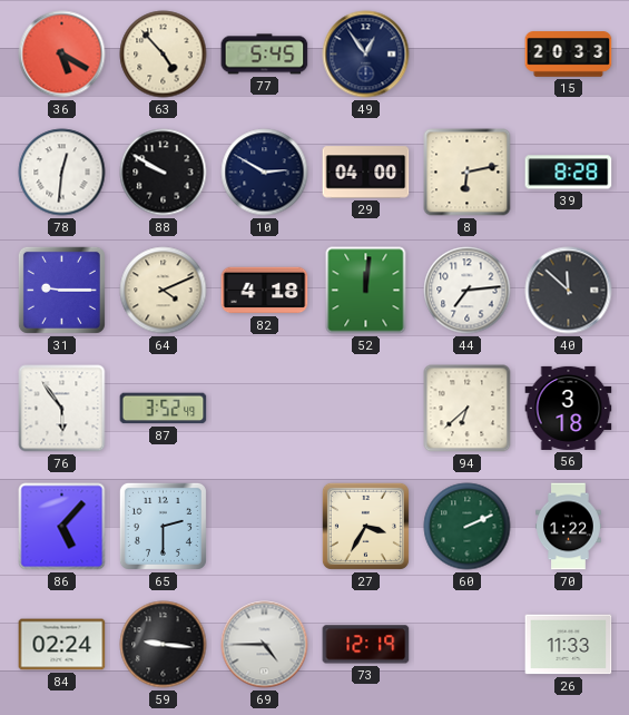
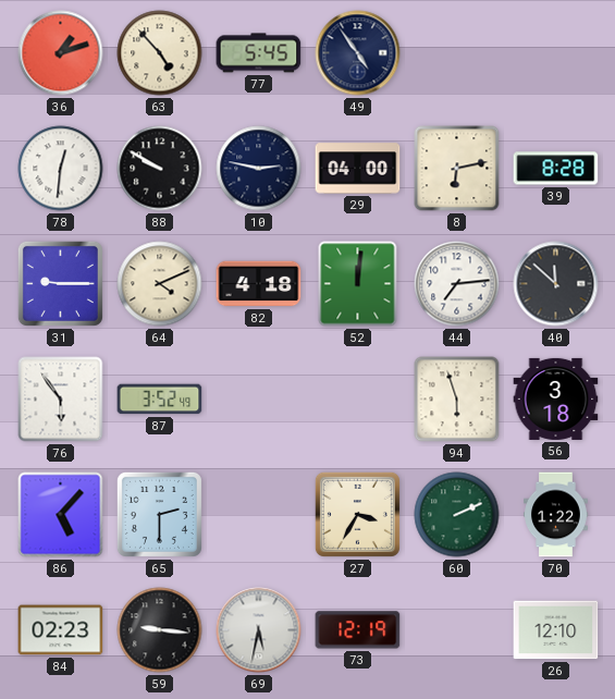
36: 5:20 -> 1:12
49: 12:54 -> 4:54
15: 20:33 -> none
10: 2:50 -> 2:47
94: 6:38 -> 5:57
84: 02:24 -> 02:23
69: 4:45 -> 5:32
26: 11:33 -> 12:10
